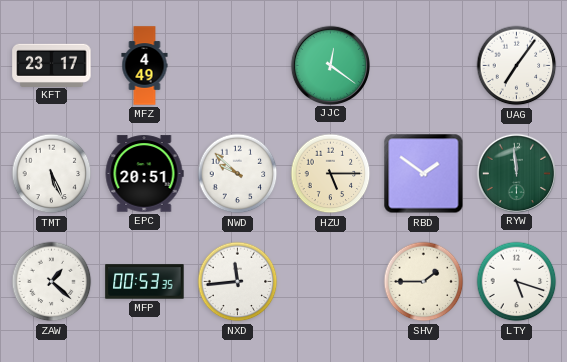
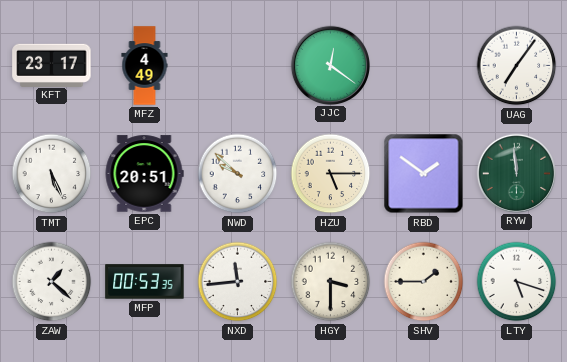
HGY: none -> 3:30
